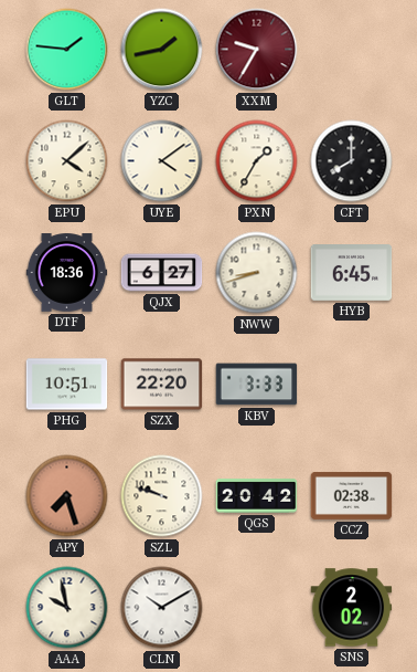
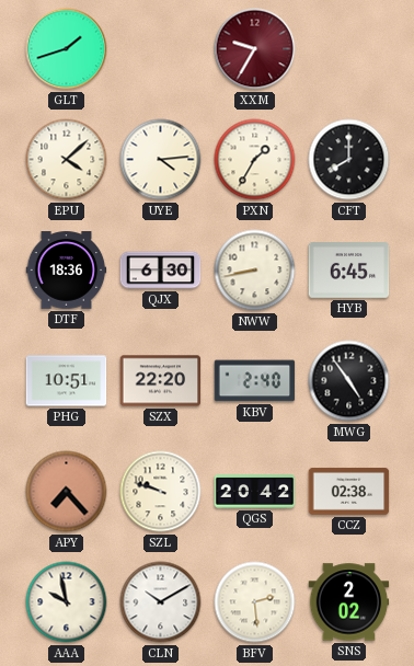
GLT: 1:46 -> 1:42
YZC: 1:43 -> none
UYE: 4:09 -> 4:14
QJX: 6:27 -> 6:30
NWW: 8:42 -> 8:43
KBV: 3:33 -> 2:40
MWG: none -> 4:54
APY: 7:27 -> 7:23
BFV: none -> 2:29
